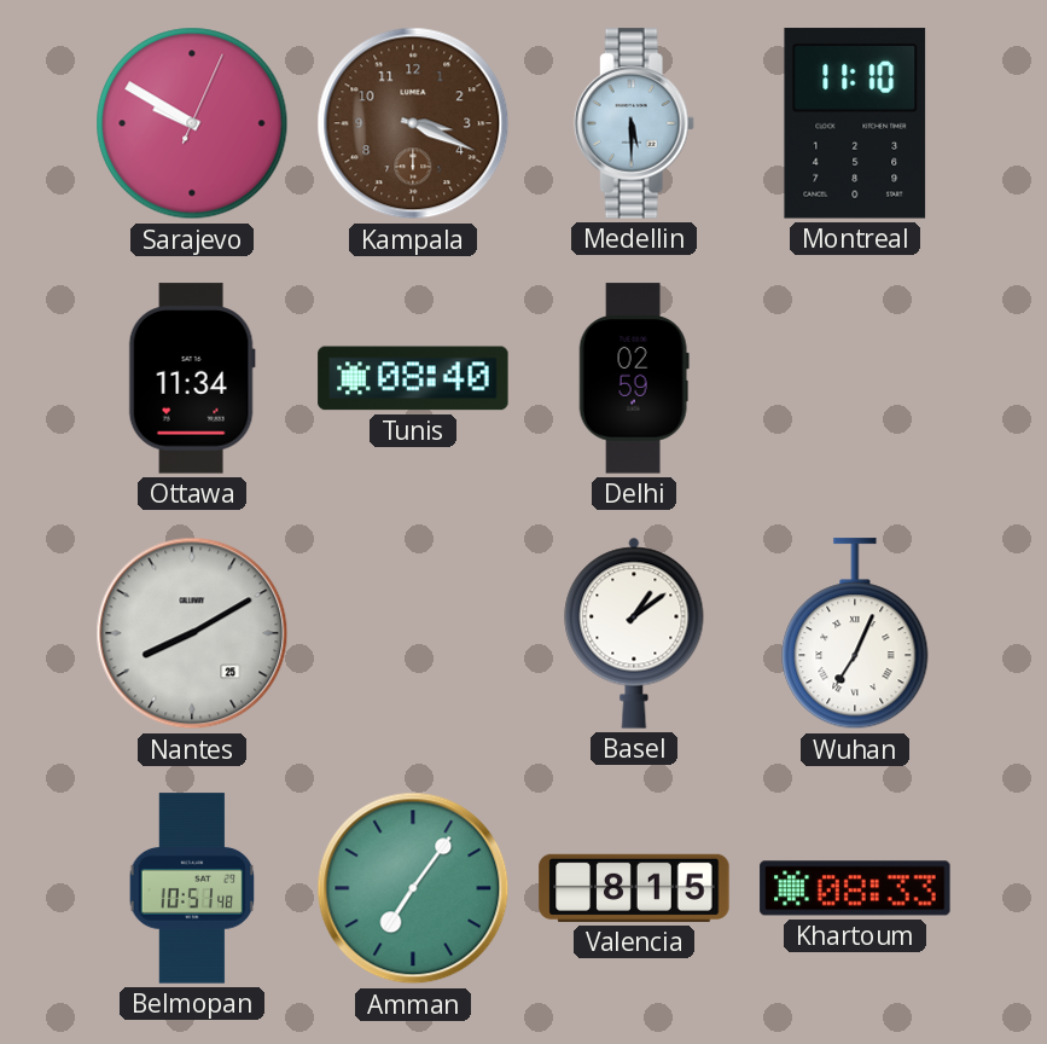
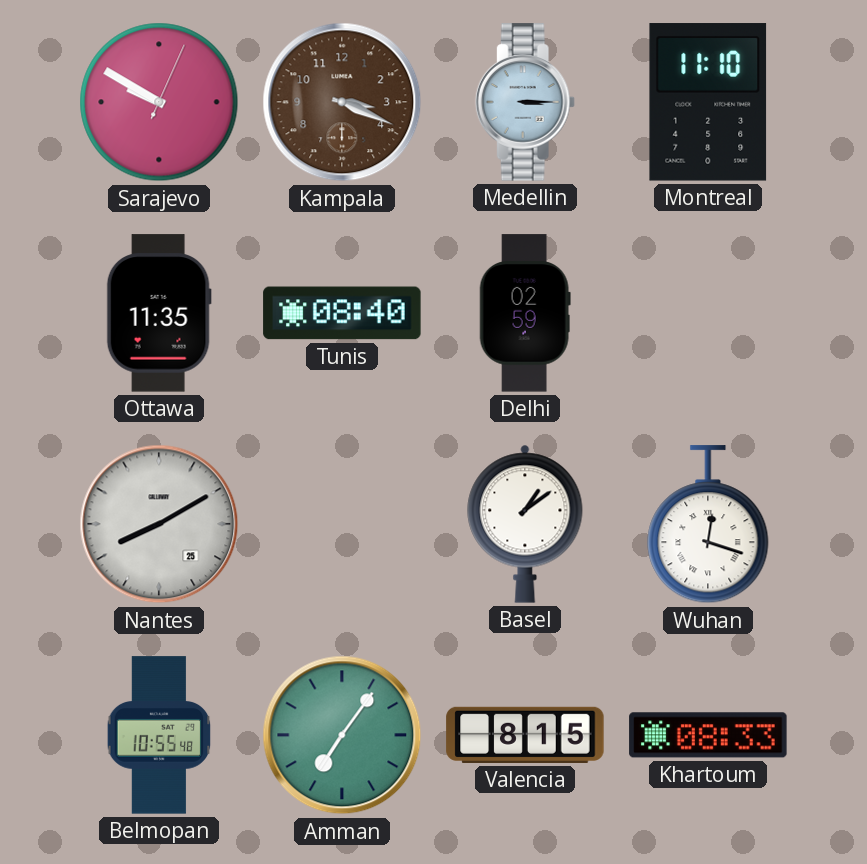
Medellin: 5:30 -> 3:15
Ottawa: 11:34 -> 11:35
Wuhan: 7:04 -> 12:18
Belmopan: 10:51 -> 10:55
